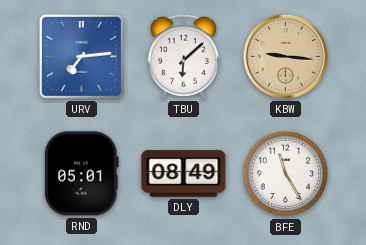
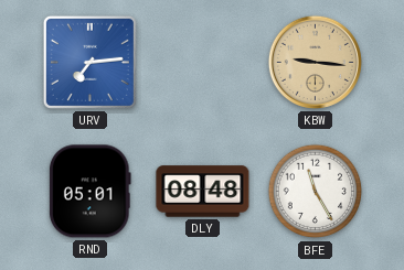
TBU: 6:08 -> none
DLY: 08:49 -> 08:48
